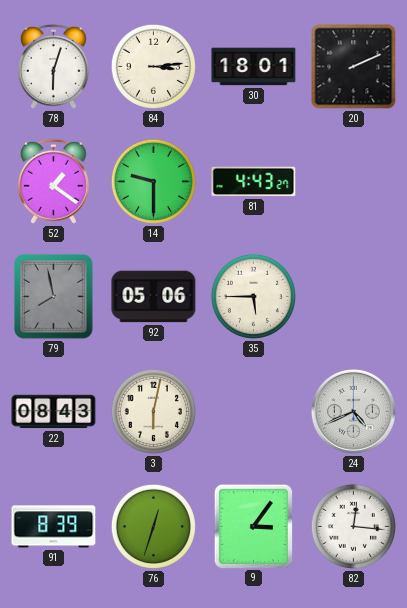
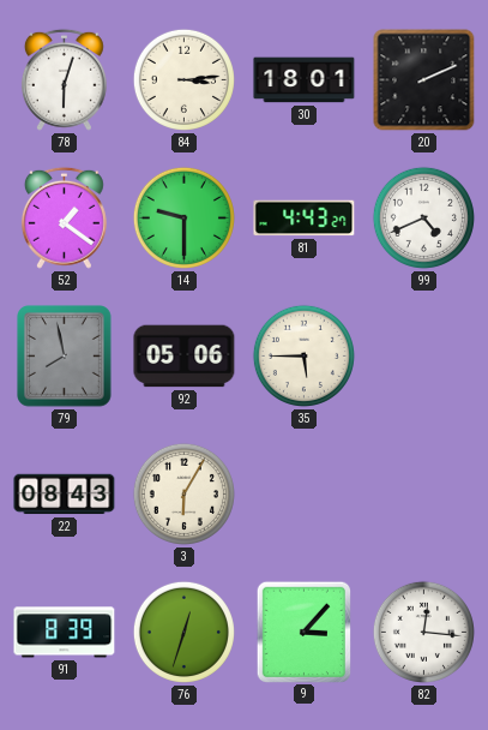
99: none -> 4:41
3: 6:02 -> 6:05
24: 4:41 -> none
9: 3:06 -> 3:07
